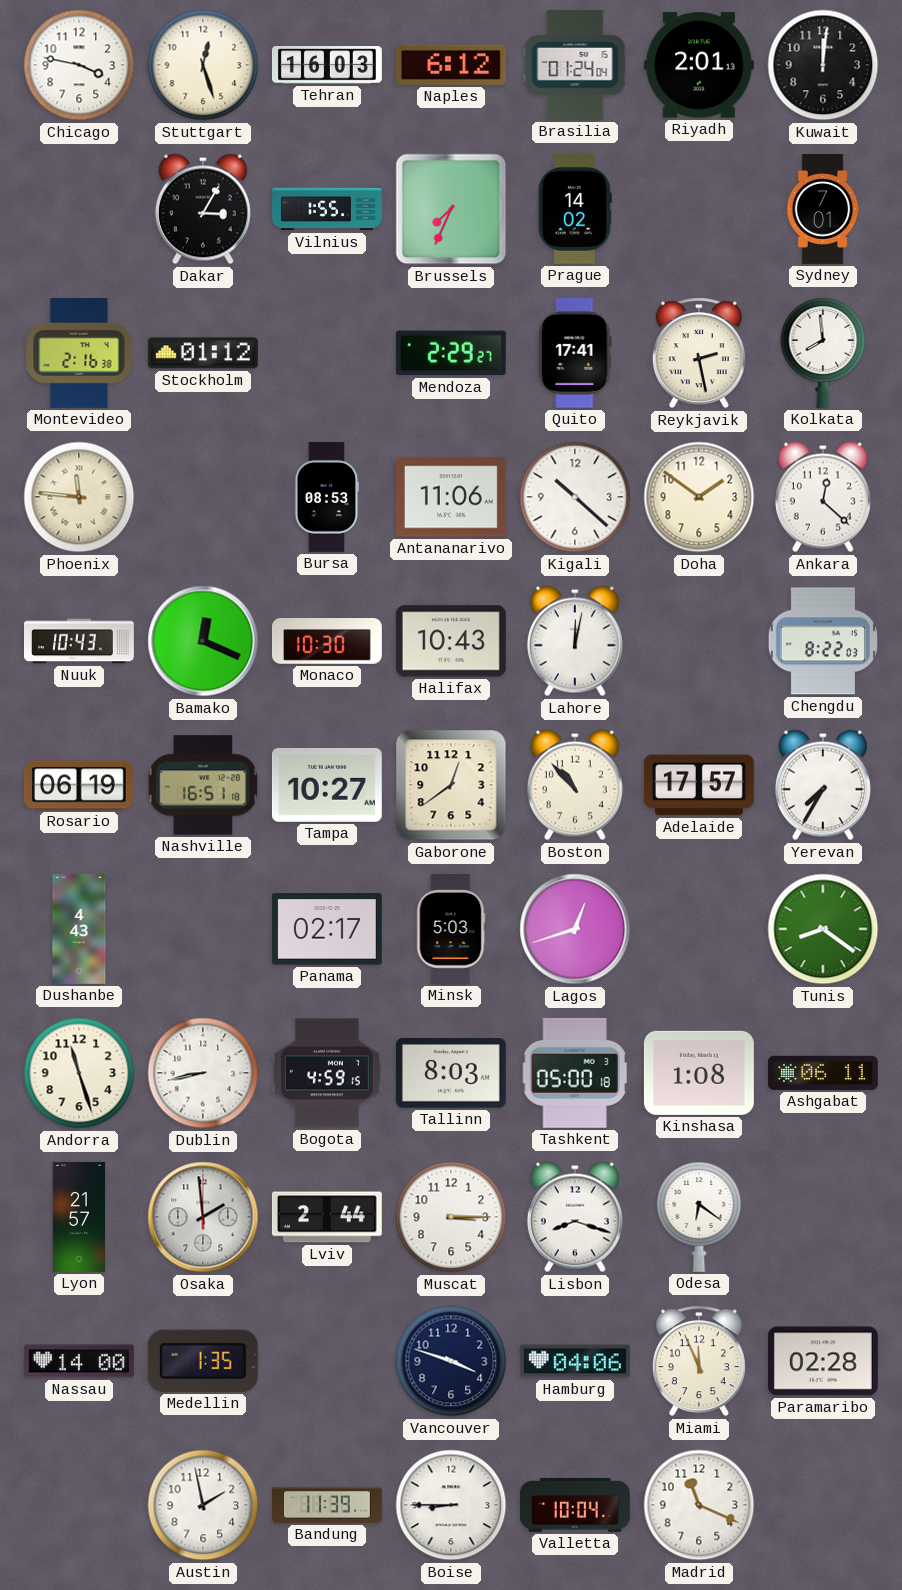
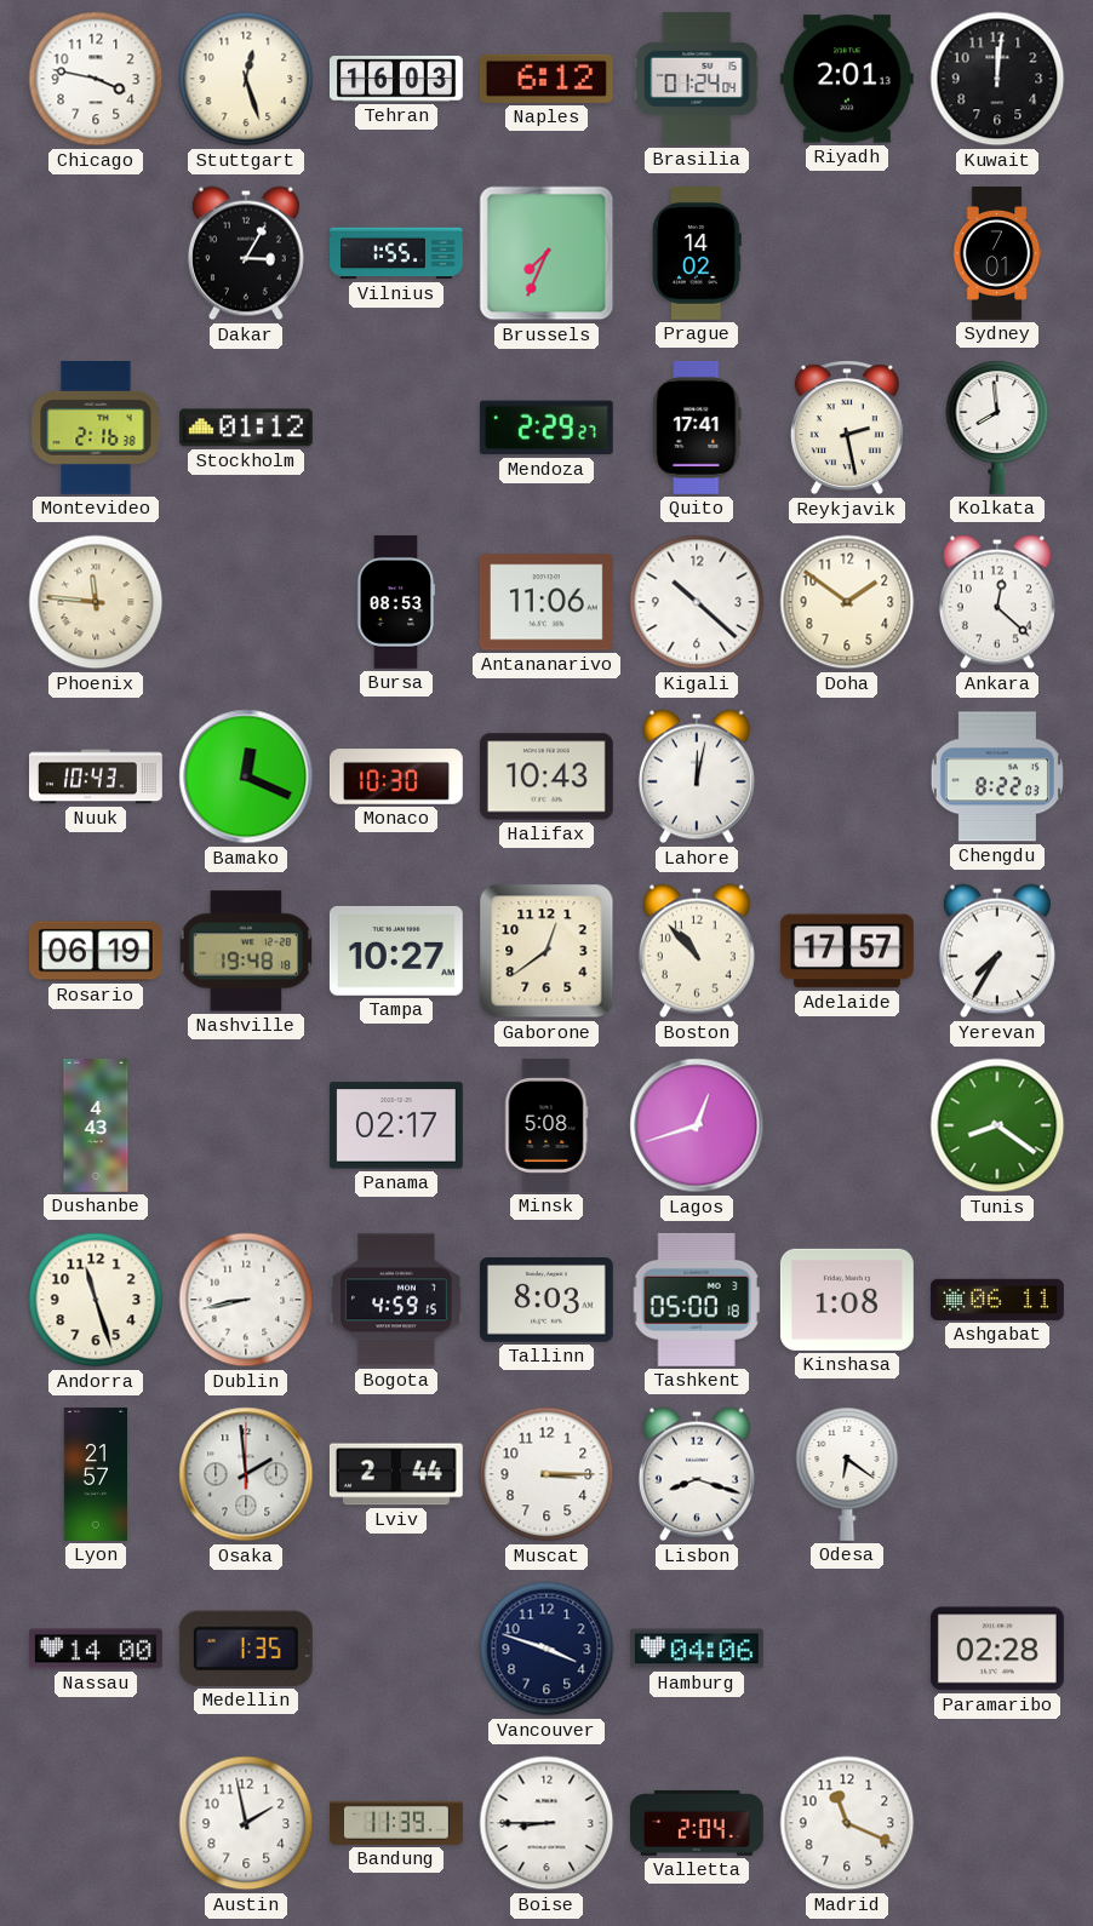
Nashville: 16:51 -> 19:48
Minsk: 5:03 -> 5:08
Miami: 11:56 -> none
Valletta: 10:04 -> 2:04
